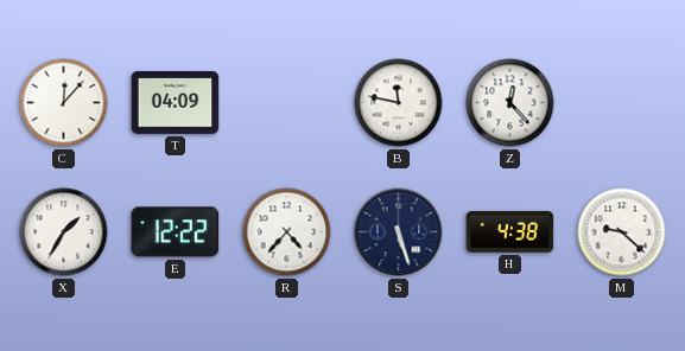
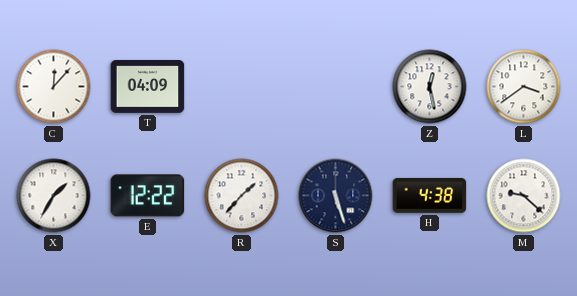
B: 11:47 -> none
Z: 12:23 -> 12:28
L: none -> 3:39
R: 4:37 -> 1:37
